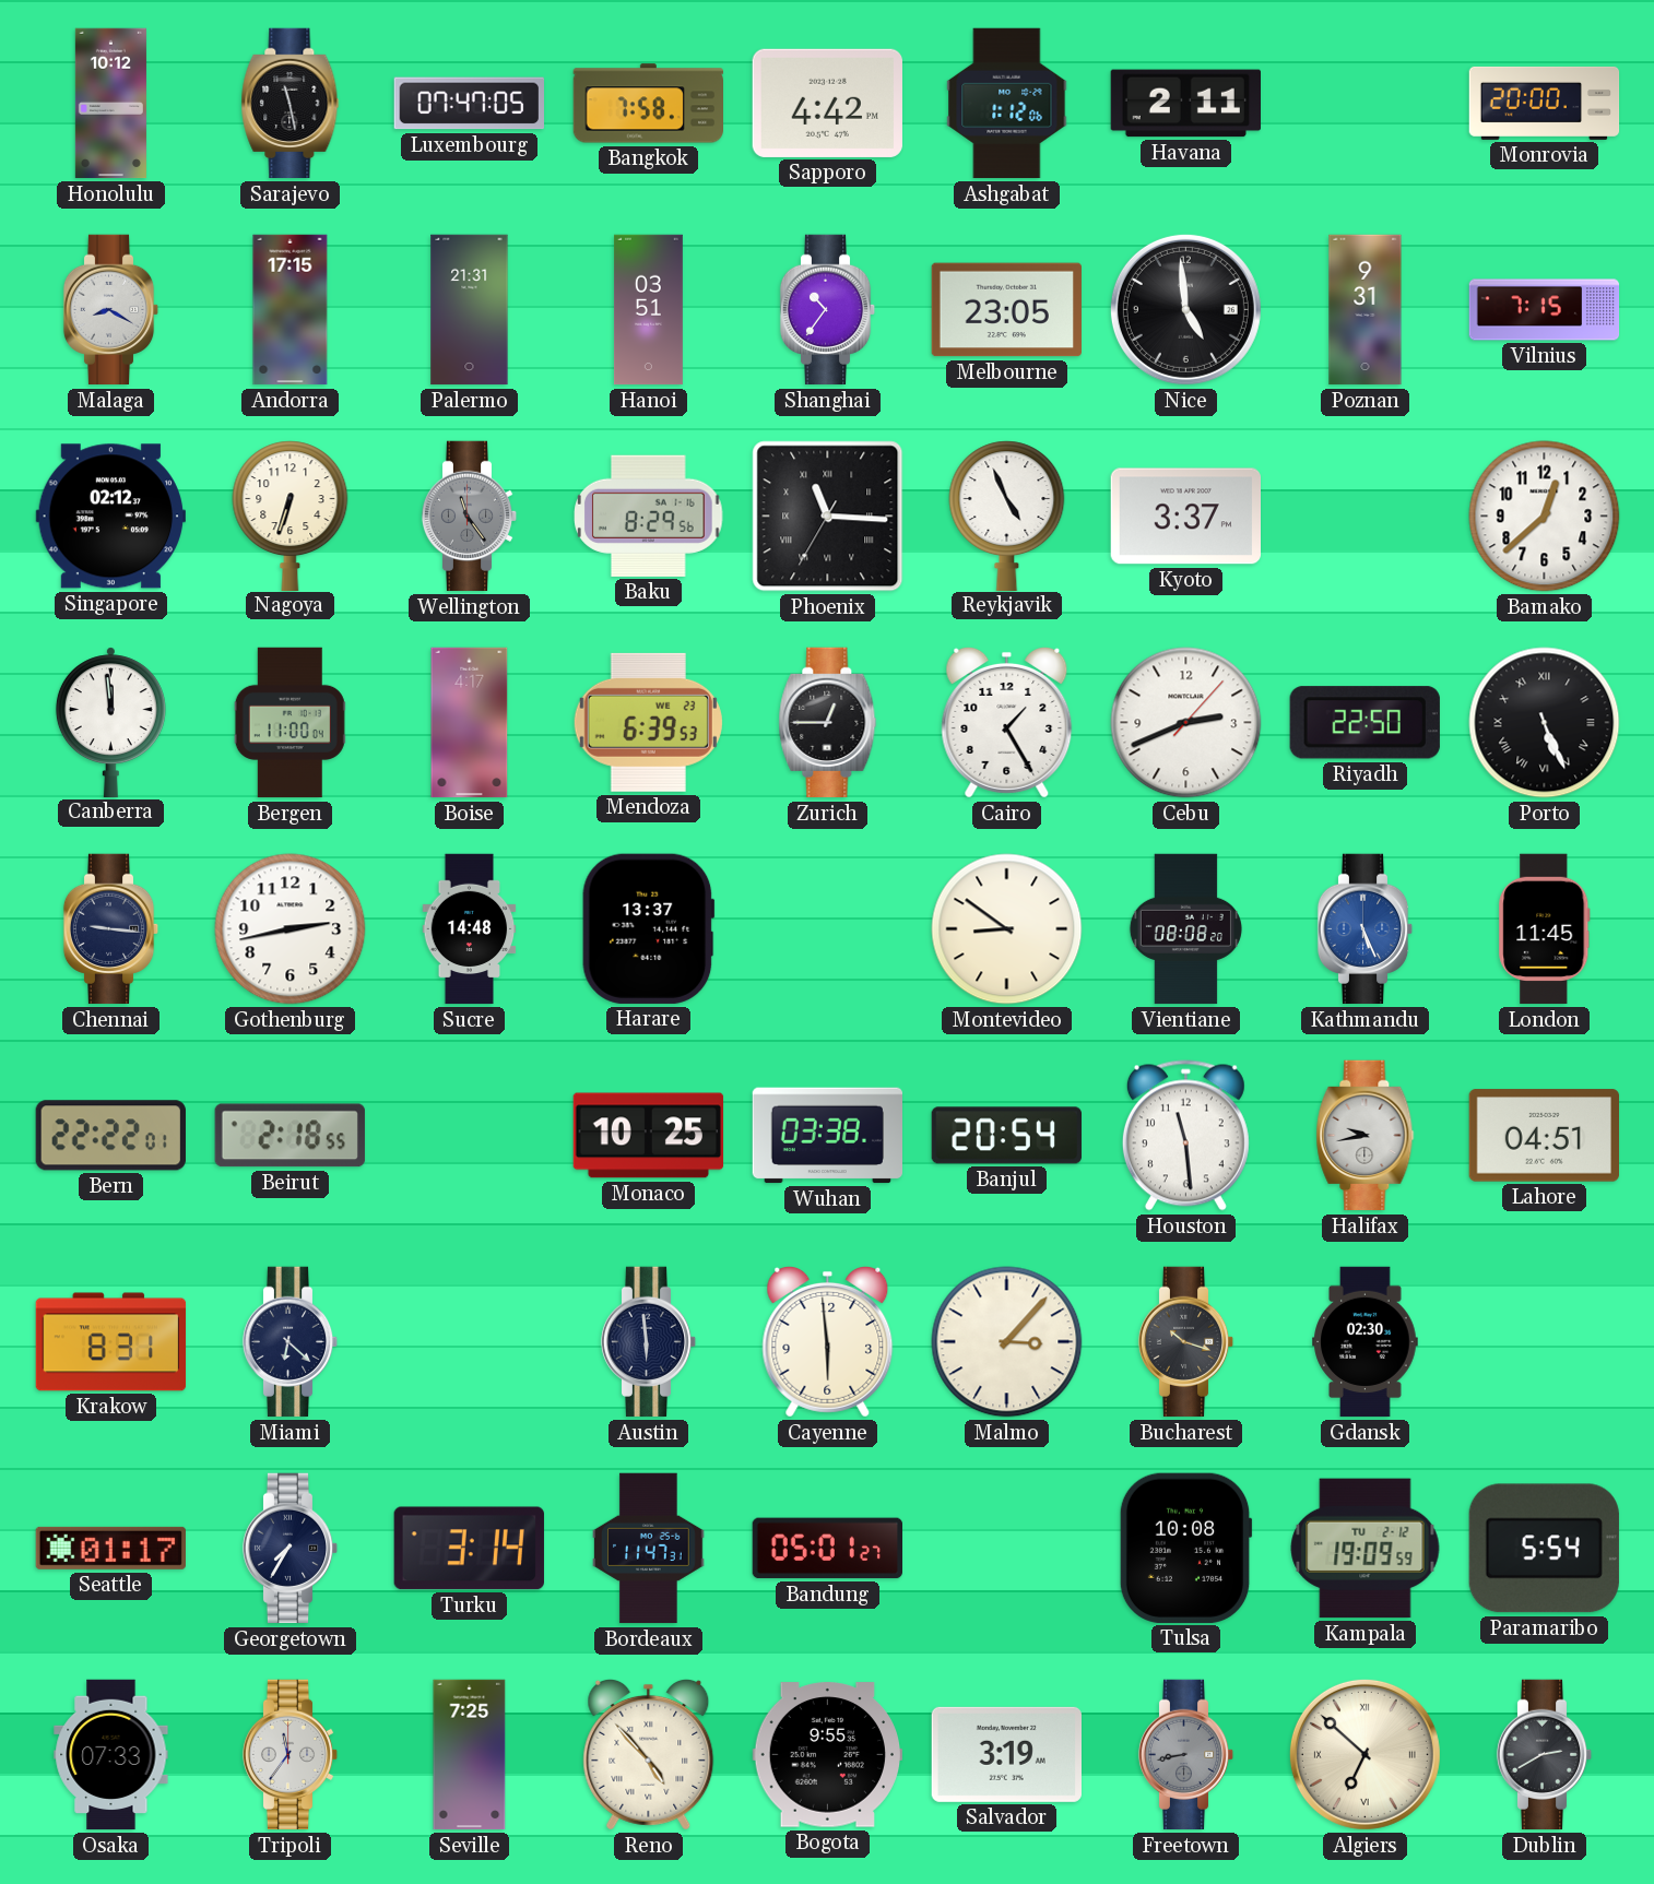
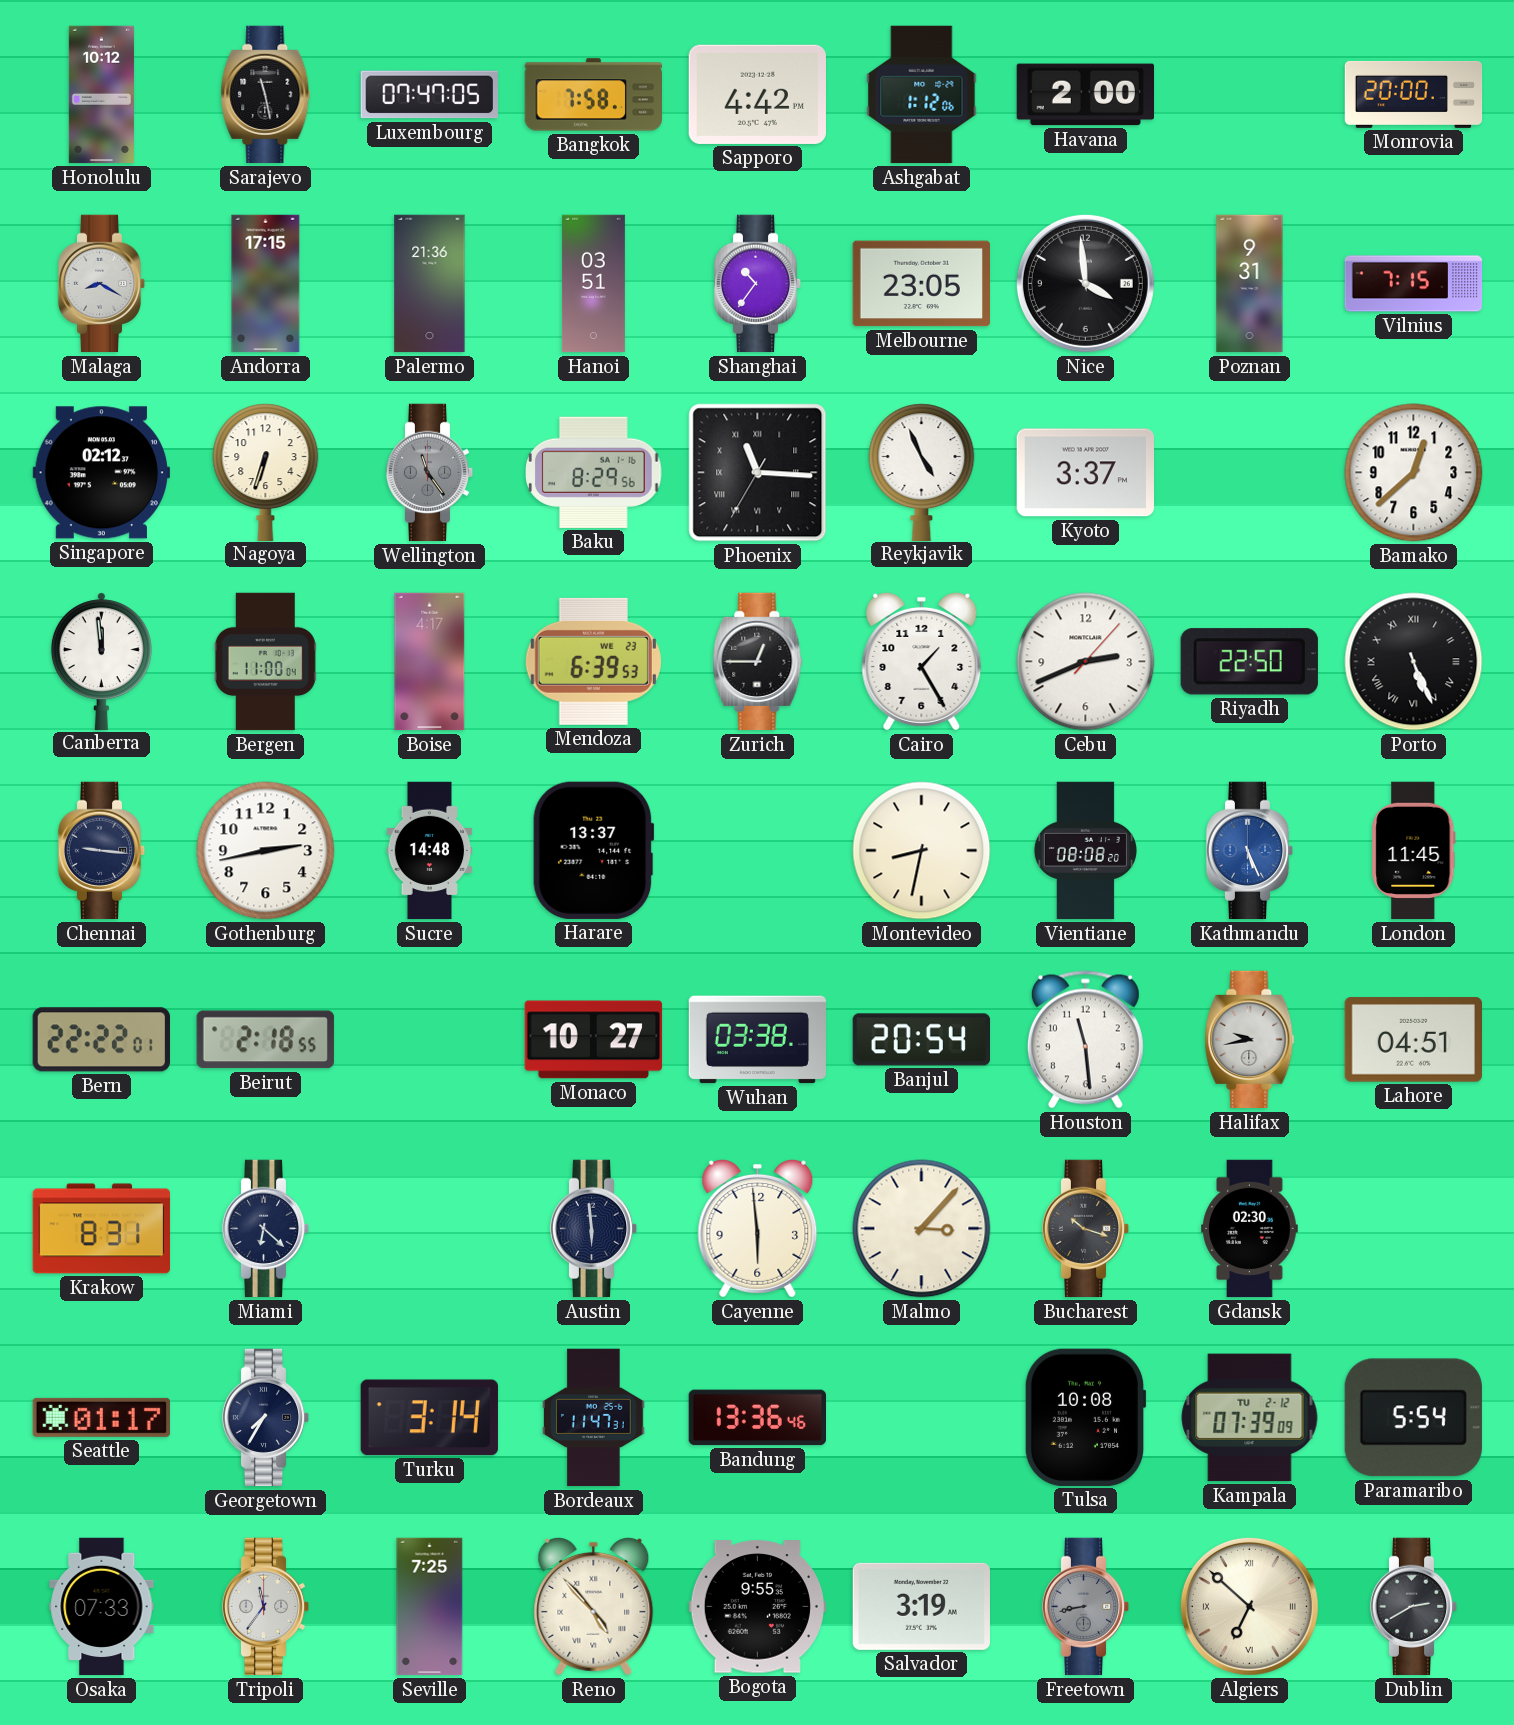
Havana: 2:11 -> 2:00
Palermo: 21:31 -> 21:36
Nice: 4:59 -> 3:59
Montevideo: 8:51 -> 8:32
Monaco: 10:25 -> 10:27
Bandung: 05:01 -> 13:36
Kampala: 19:09 -> 07:39
